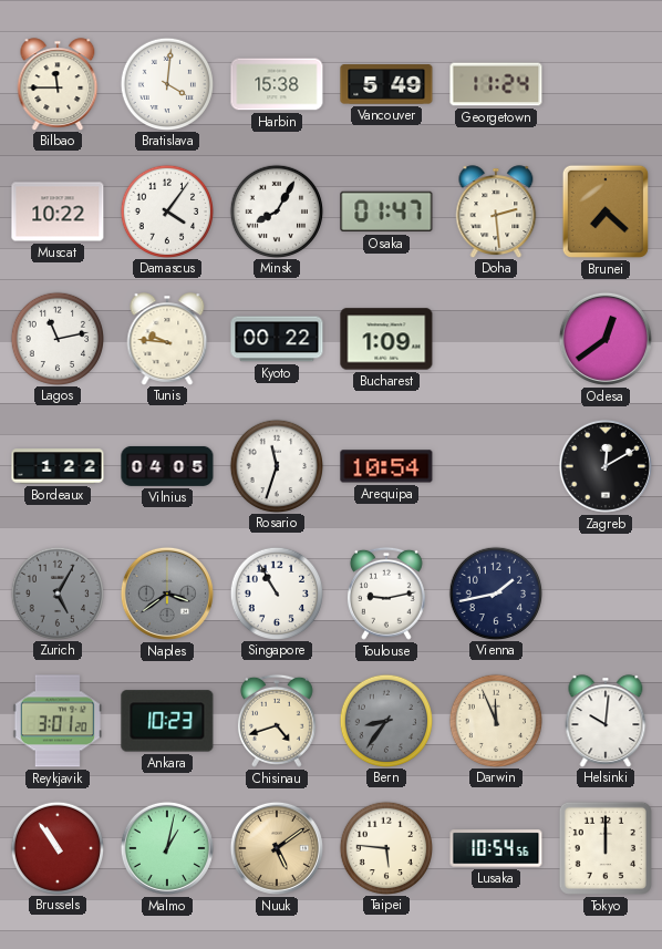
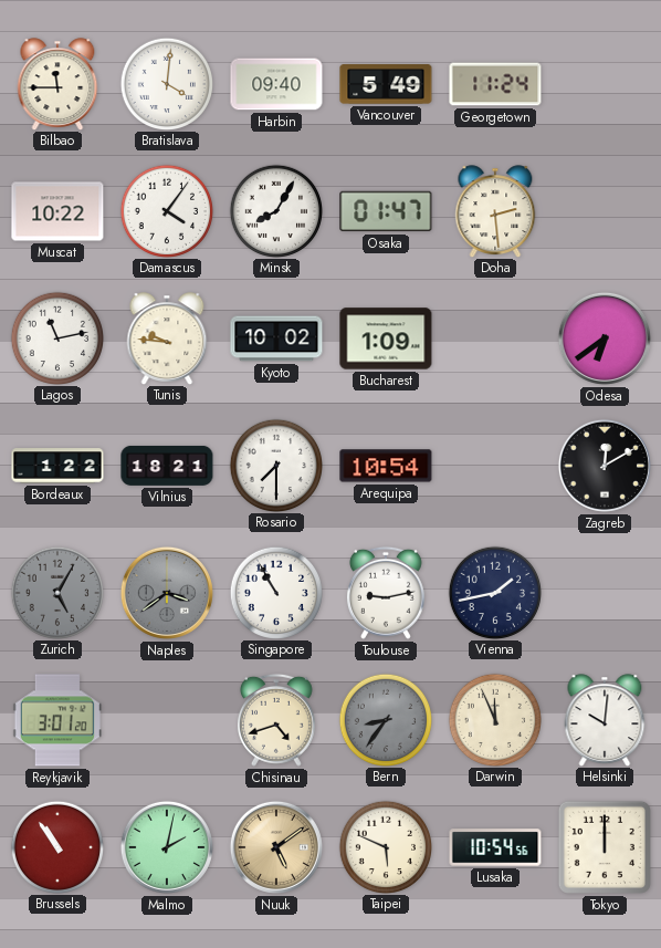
Harbin: 15:38 -> 09:40
Brunei: 7:22 -> none
Kyoto: 00:22 -> 10:02
Odesa: 12:39 -> 6:39
Vilnius: 04:05 -> 18:21
Rosario: 11:33 -> 7:30
Ankara: 10:23 -> none
Malmo: 1:02 -> 2:02
Taipei: 5:46 -> 5:49
